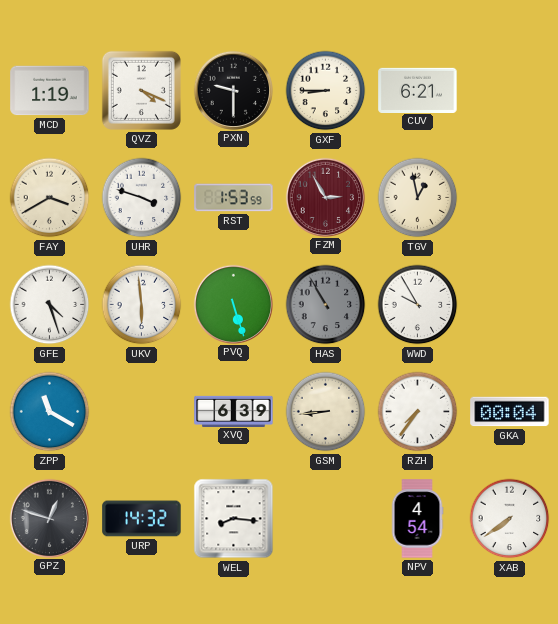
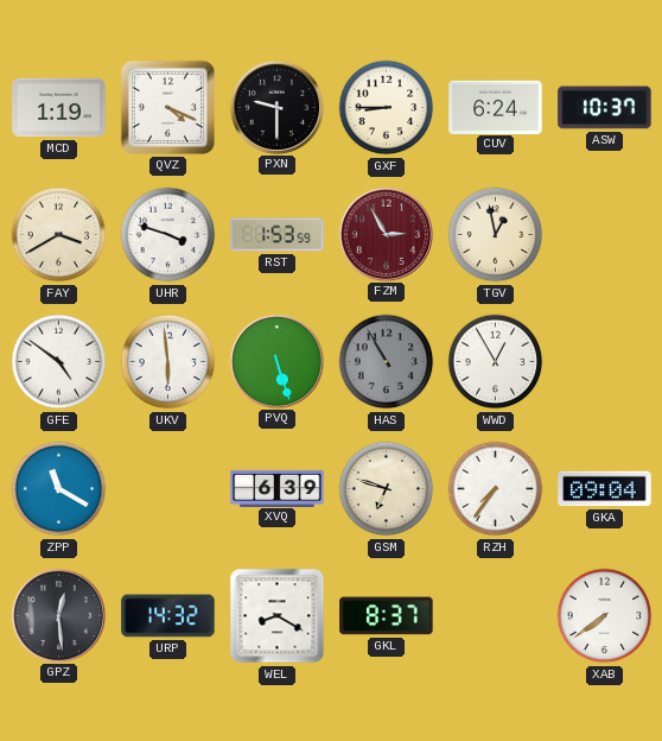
CUV: 6:21 -> 6:24
ASW: none -> 10:37
GFE: 4:27 -> 4:51
WWD: 9:55 -> 12:55
GSM: 8:44 -> 6:48
GKA: 00:04 -> 09:04
GPZ: 12:48 -> 12:29
WEL: 8:16 -> 8:20
GKL: none -> 8:37
NPV: 4:54 -> none
